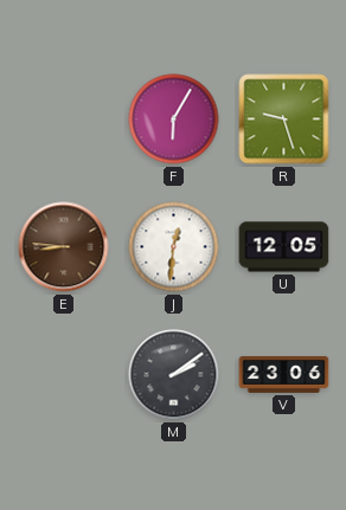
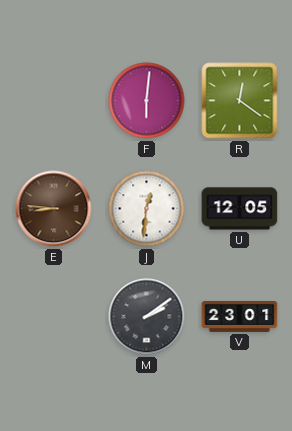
F: 6:05 -> 6:01
R: 9:27 -> 12:21
V: 23:06 -> 23:01
